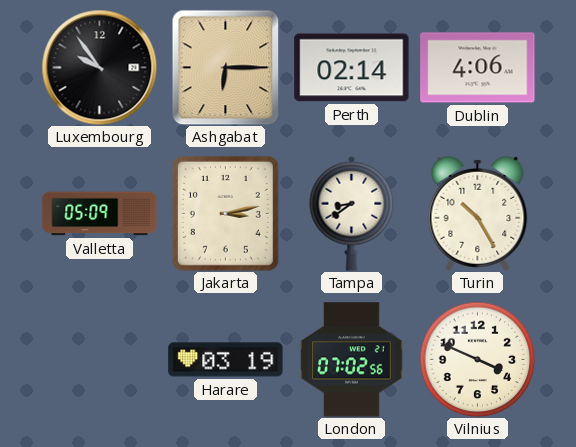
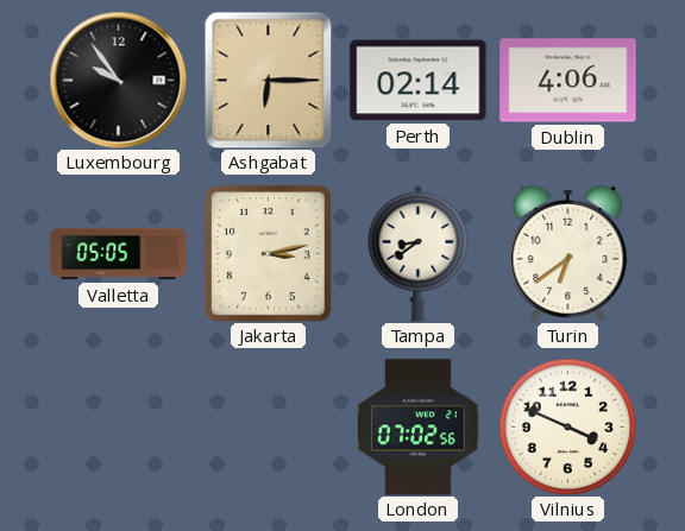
Valletta: 05:09 -> 05:05
Turin: 10:25 -> 6:39
Harare: 03:19 -> none
